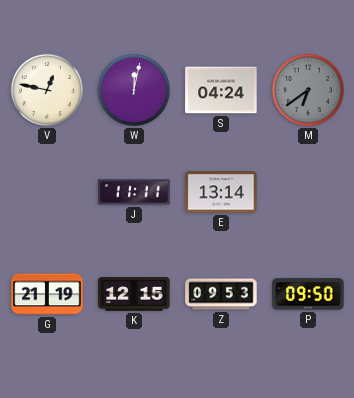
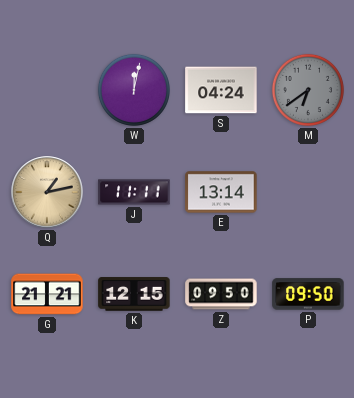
V: 12:47 -> none
Q: none -> 1:13
G: 21:19 -> 21:21
Z: 09:53 -> 09:50
